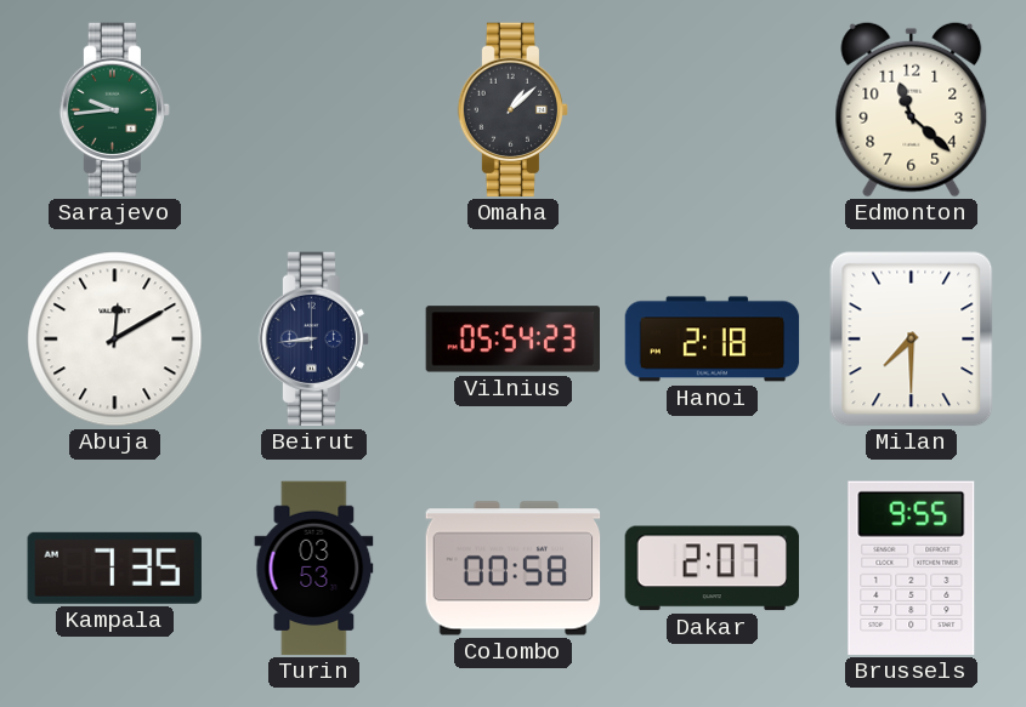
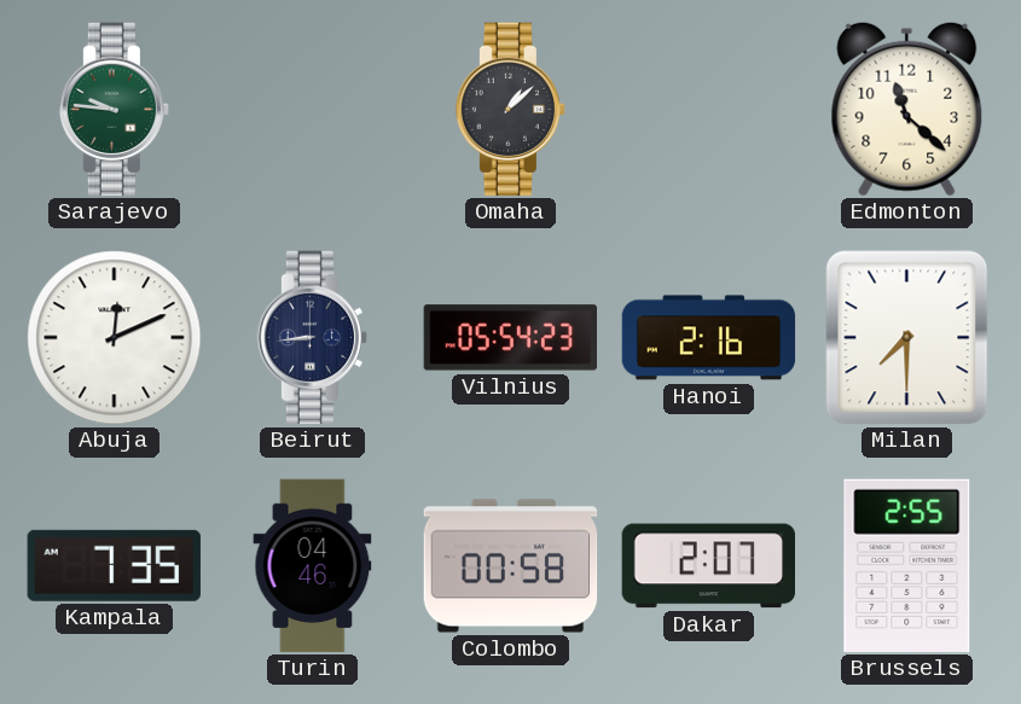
Sarajevo: 9:44 -> 9:46
Abuja: 12:10 -> 12:11
Hanoi: 2:18 -> 2:16
Turin: 03:53 -> 04:46
Brussels: 9:55 -> 2:55
